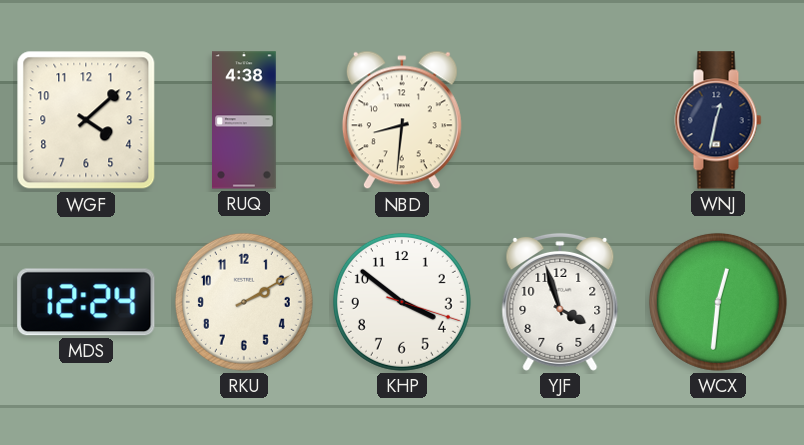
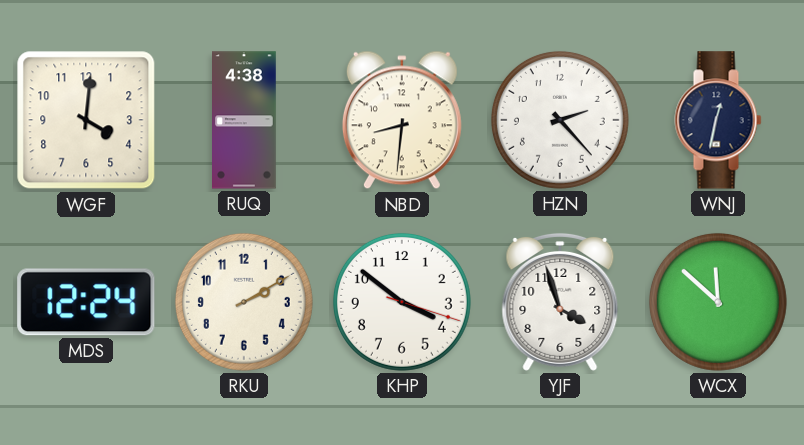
WGF: 4:08 -> 4:01
HZN: none -> 2:23
WCX: 12:31 -> 11:52
